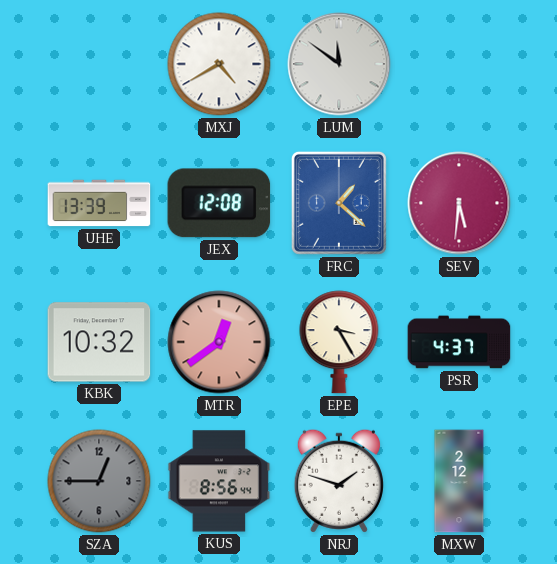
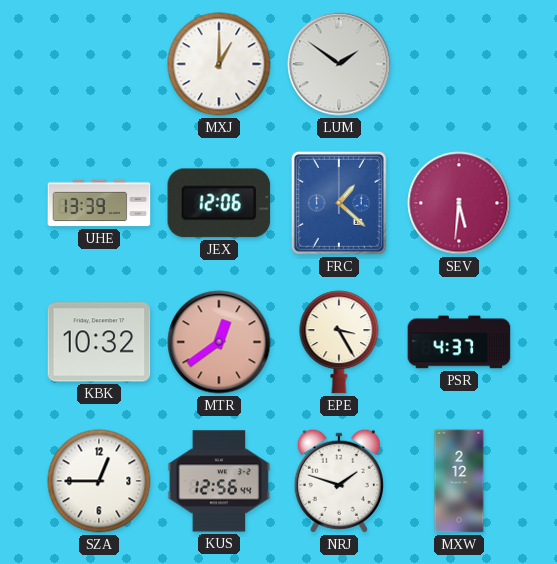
MXJ: 4:40 -> 1:00
LUM: 11:51 -> 1:51
JEX: 12:08 -> 12:06
SZA dial: grey -> white
KUS: 8:56 -> 12:56
